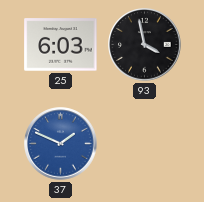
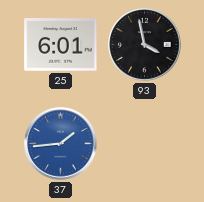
25: 6:03 -> 6:01
37: 1:49 -> 1:44
